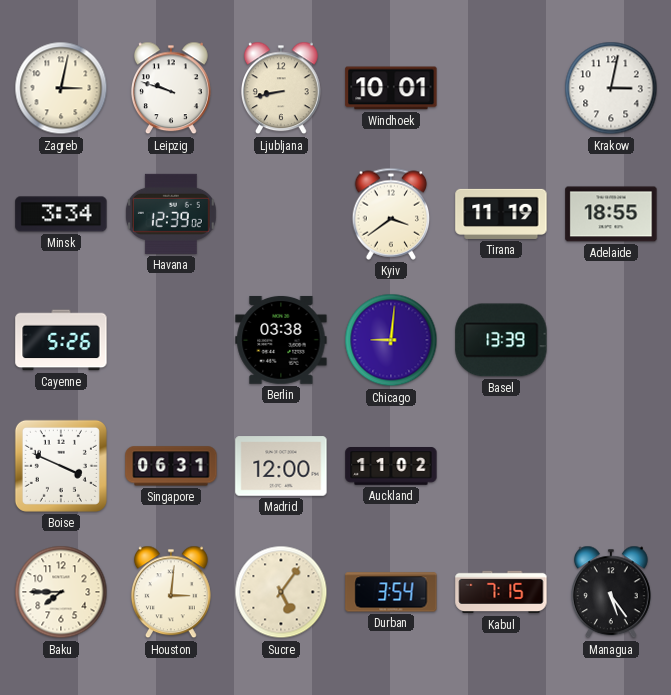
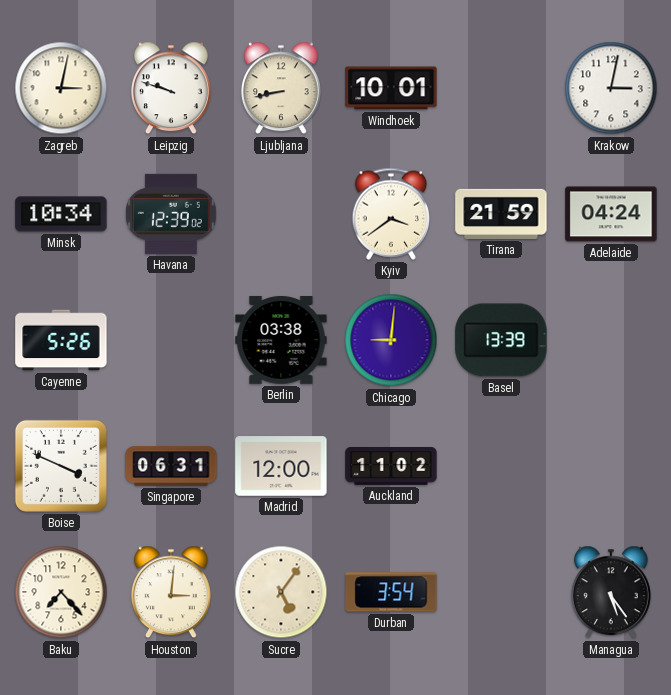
Minsk: 3:34 -> 10:34
Tirana: 11:19 -> 21:59
Adelaide: 18:55 -> 04:24
Baku: 7:45 -> 7:23
Kabul: 7:15 -> none
